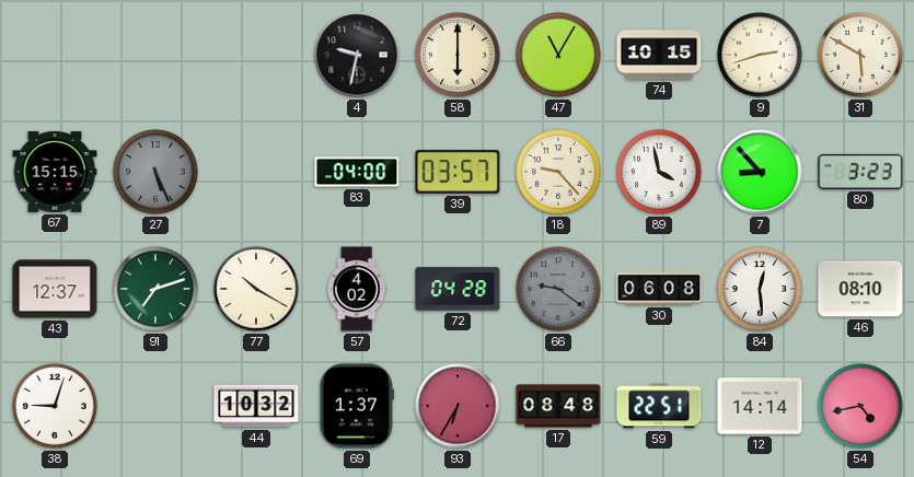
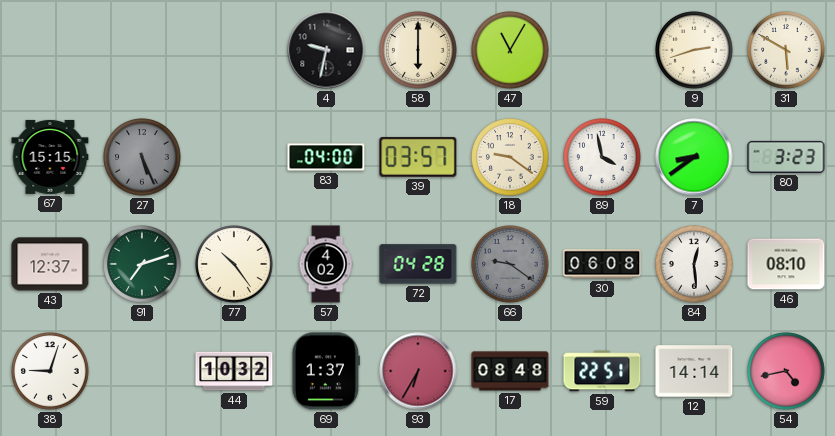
74: 10:15 -> none
18: 9:23 -> 9:21
7: 8:53 -> 8:39
77: 10:20 -> 10:24
